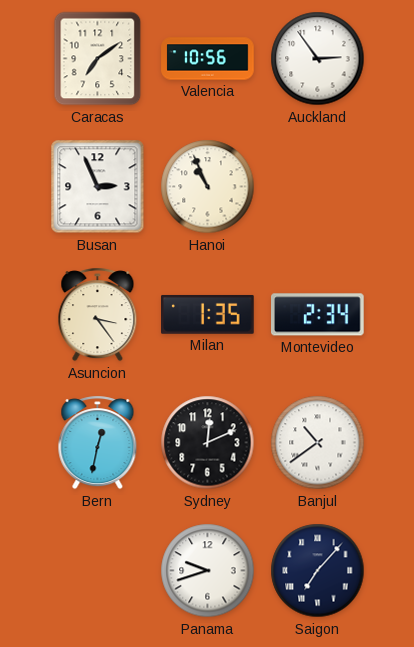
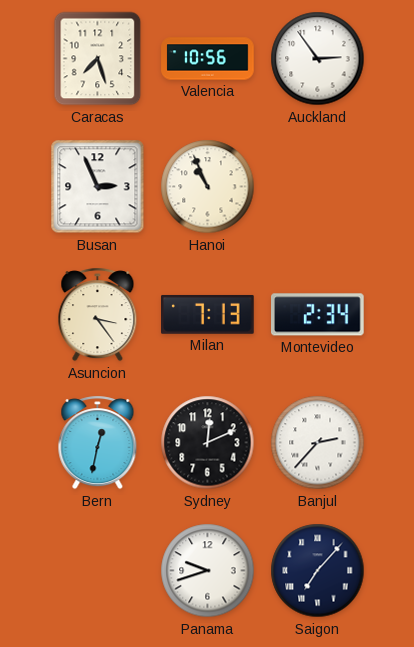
Caracas: 7:09 -> 7:27
Milan: 1:35 -> 7:13
Banjul: 10:39 -> 2:37
